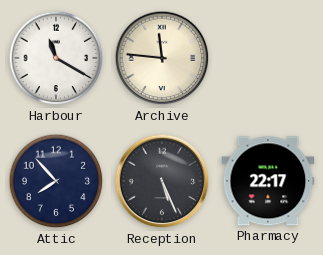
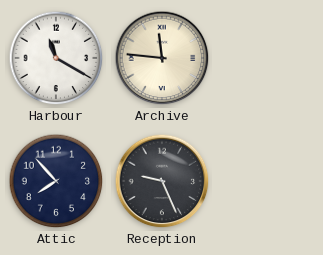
Reception: 5:26 -> 9:26
Pharmacy: 22:17 -> none
